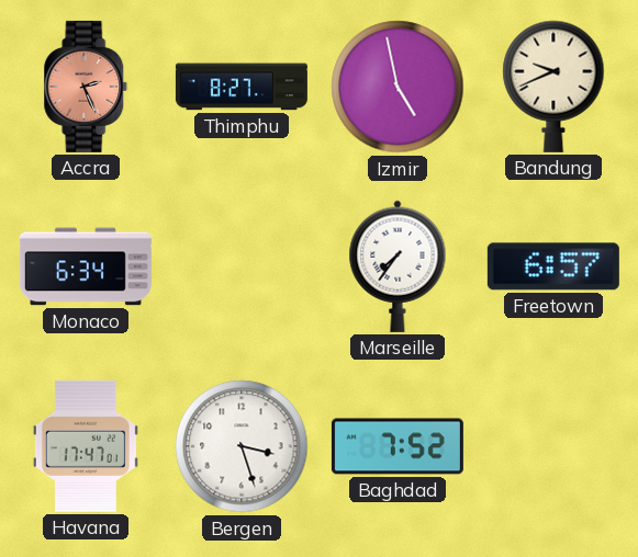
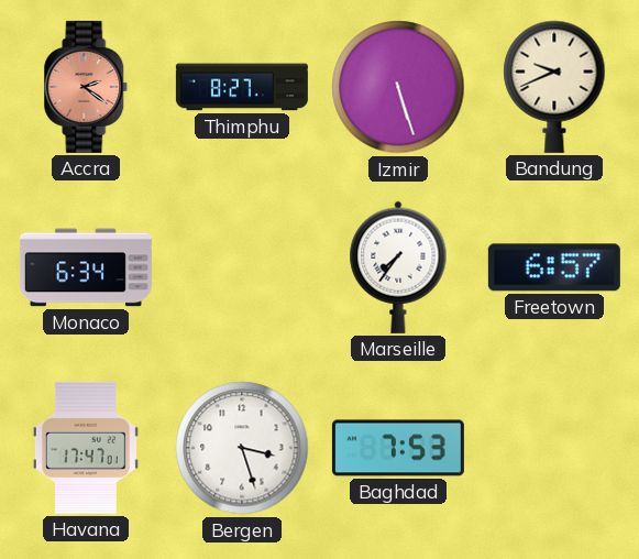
Accra: 2:26 -> 2:21
Izmir: 4:58 -> 5:27
Baghdad: 7:52 -> 7:53
